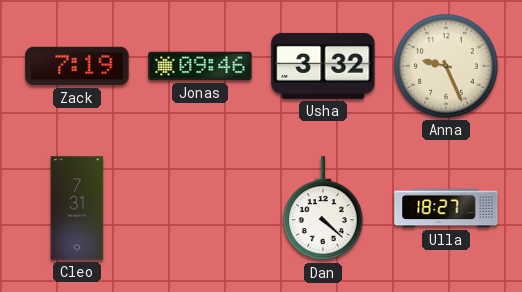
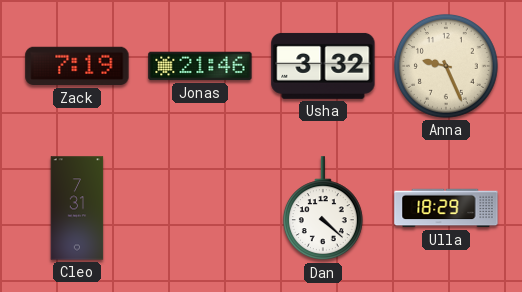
Jonas: 09:46 -> 21:46
Ulla: 18:27 -> 18:29
